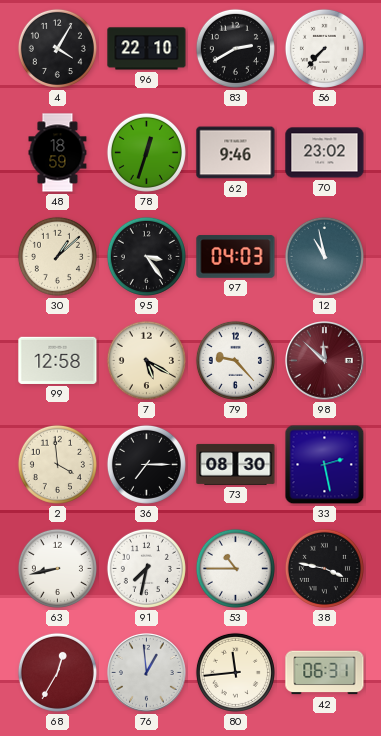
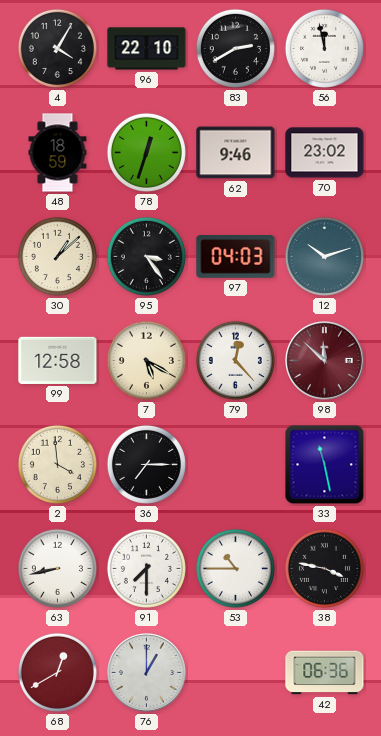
56: 7:37 -> 11:58
12: 10:58 -> 10:12
79: 9:23 -> 12:23
73: 08:30 -> none
33: 2:28 -> 11:28
91: 7:32 -> 7:30
68: 12:35 -> 12:40
76: 12:59 -> 1:00
80: 11:44 -> none
42: 06:31 -> 06:36
